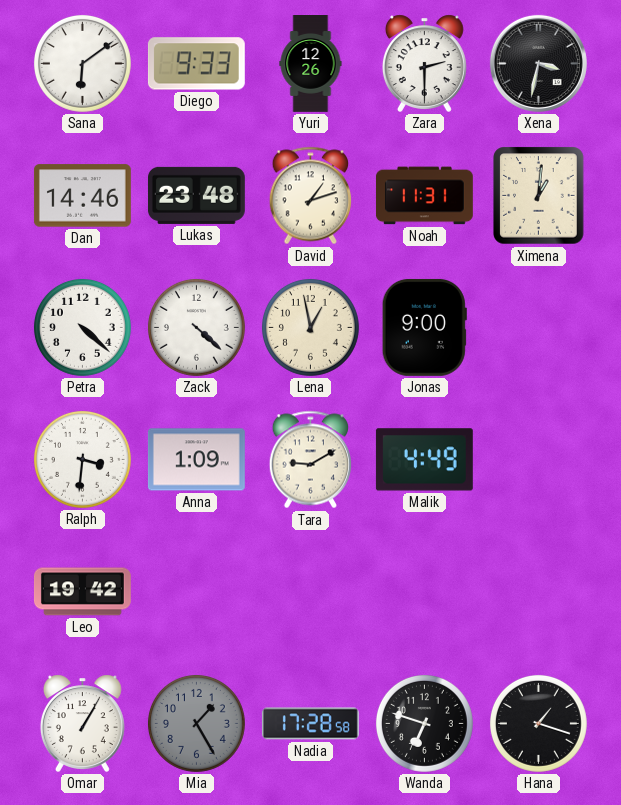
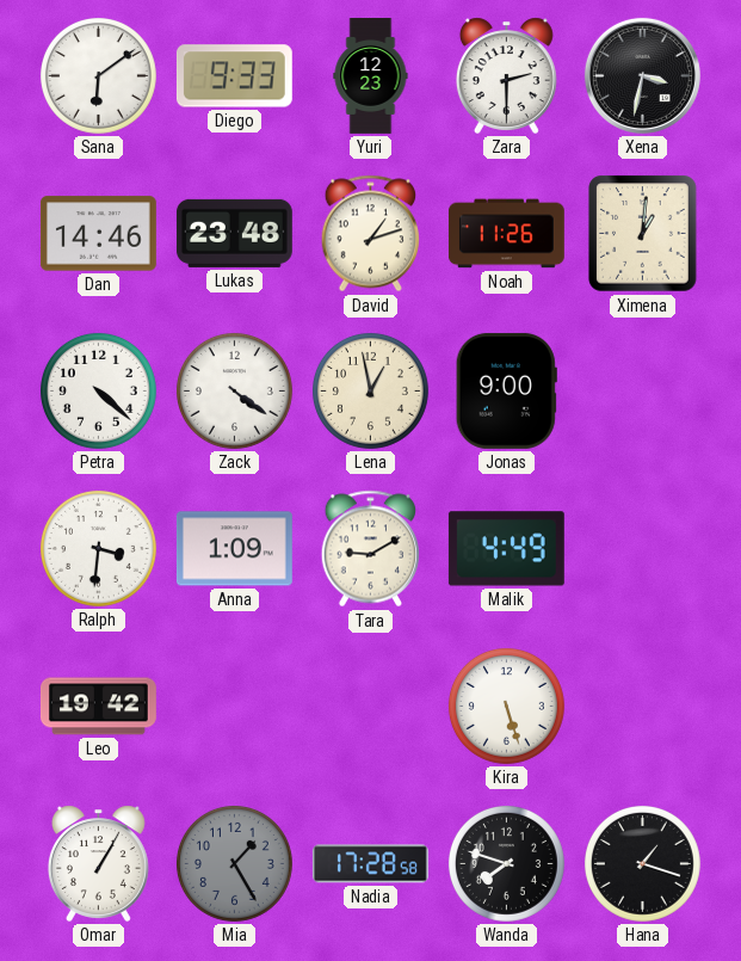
Yuri: 12:26 -> 12:23
Noah: 11:31 -> 11:26
Zack: 4:22 -> 4:21
Kira: none -> 5:27
Wanda: 6:48 -> 7:48
